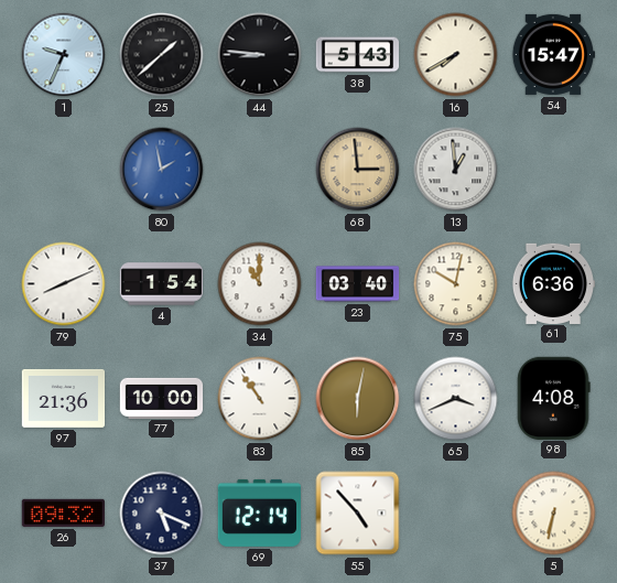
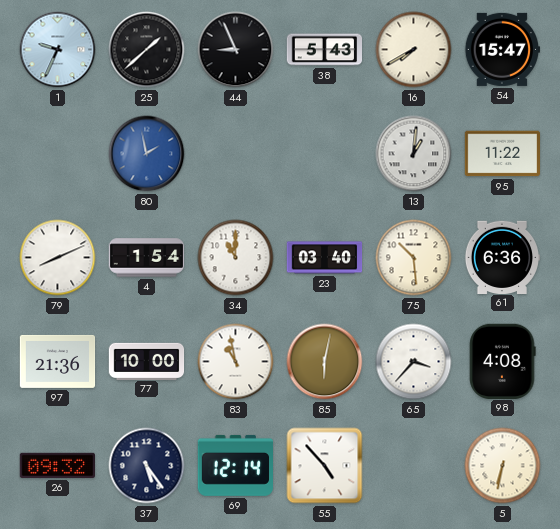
44: 8:46 -> 8:56
68: 2:59 -> none
13: 12:59 -> 1:01
95: none -> 11:22
75: 10:02 -> 10:29
83: 10:54 -> 10:58
65: 3:41 -> 3:37
37: 5:19 -> 5:24
